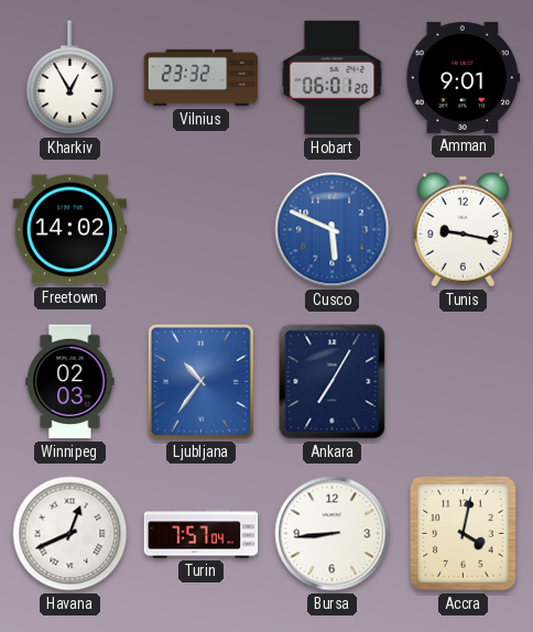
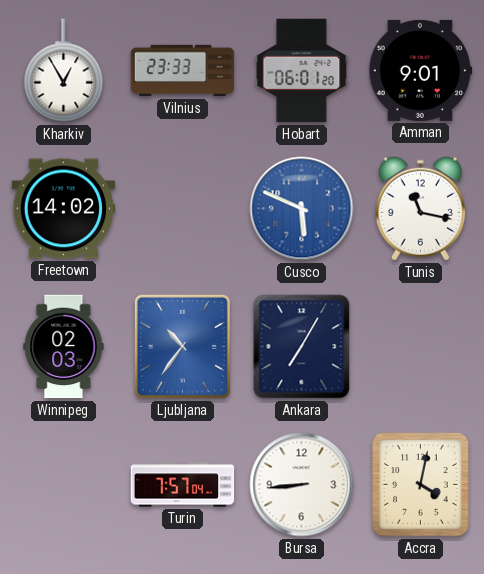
Vilnius: 23:32 -> 23:33
Tunis: 9:17 -> 11:17
Havana: 12:41 -> none
